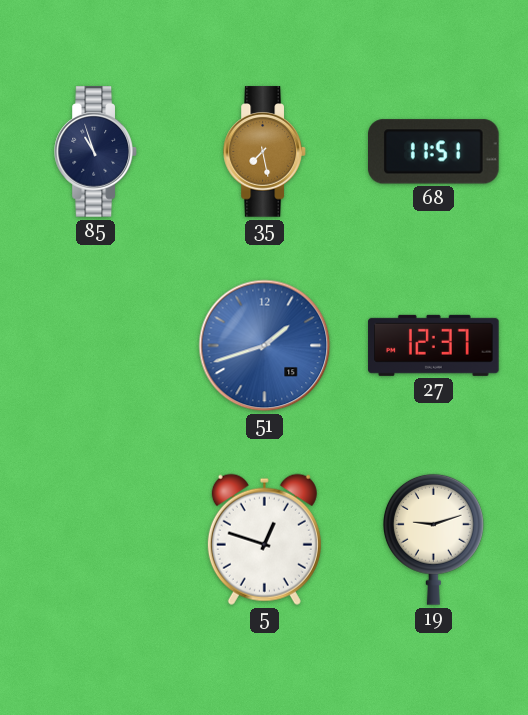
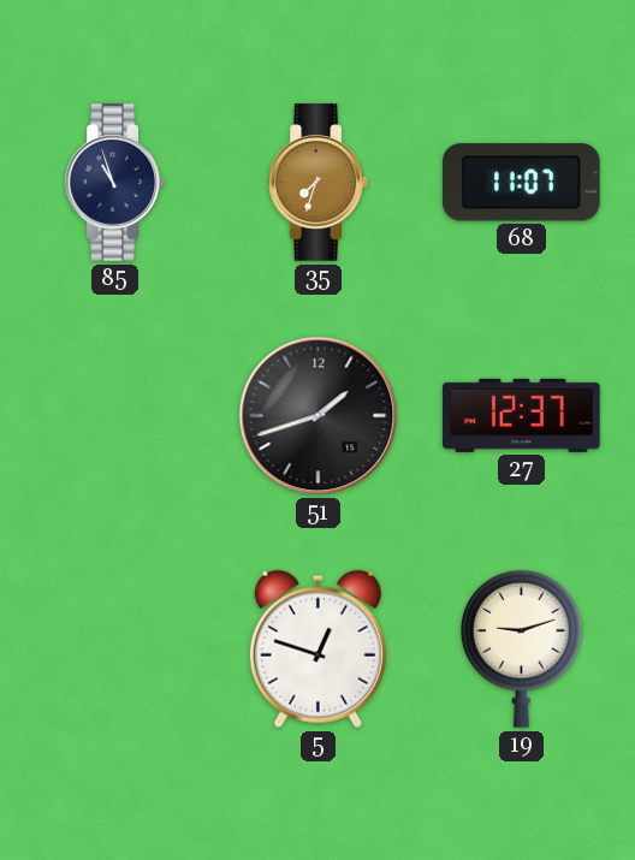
35: 7:28 -> 7:33
68: 11:51 -> 11:07
51 dial: blue -> black
